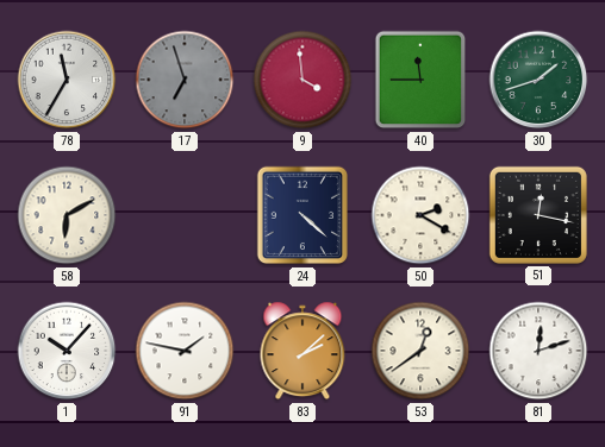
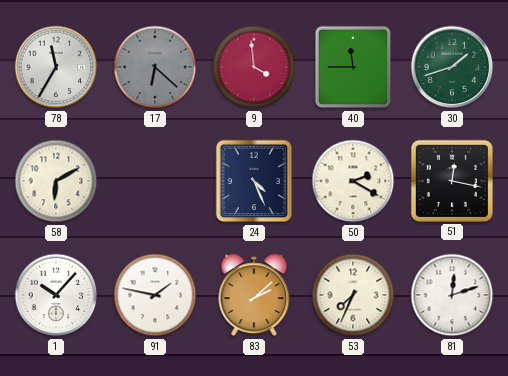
17: 6:57 -> 6:22
24: 4:22 -> 4:26
53: 12:39 -> 7:34
